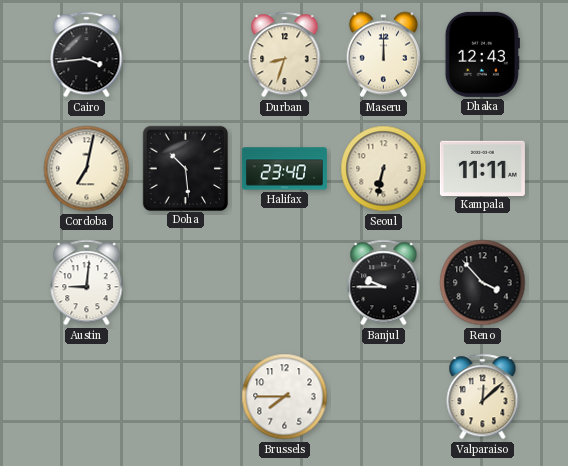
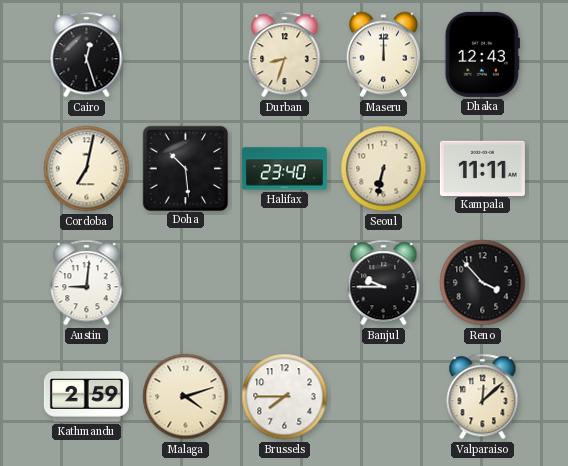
Cairo: 3:44 -> 12:27
Kathmandu: none -> 2:59
Malaga: none -> 4:12
